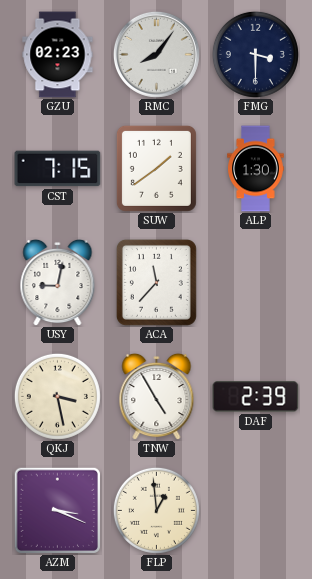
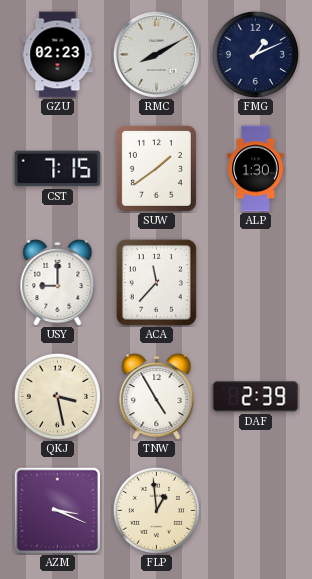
RMC: 8:06 -> 8:10
FMG: 3:30 -> 1:11
USY: 9:02 -> 9:00
